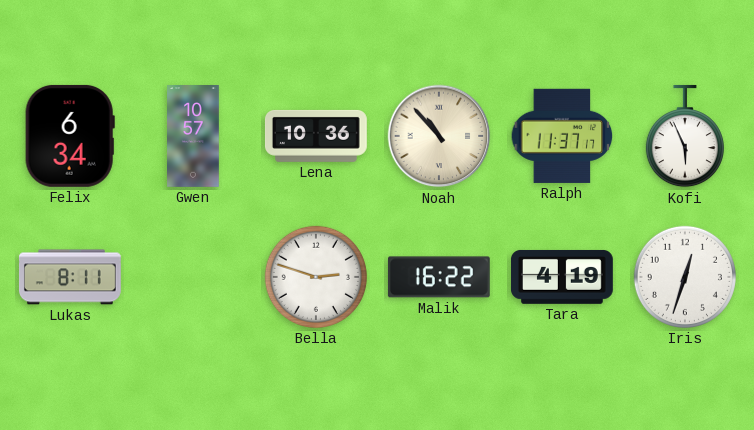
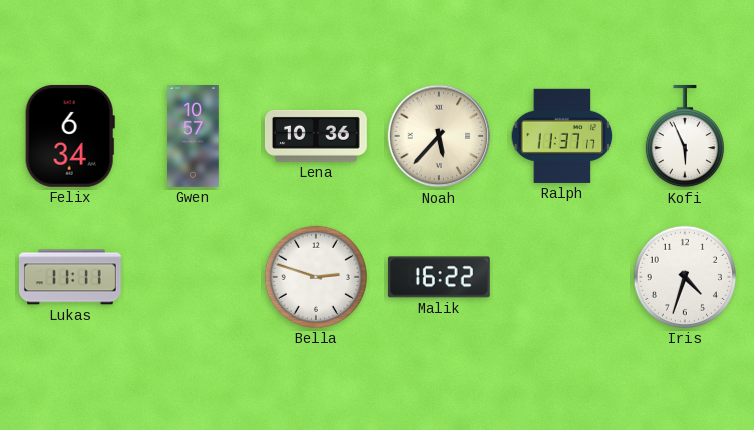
Noah: 10:53 -> 5:37
Lukas: 8:11 -> 11:11
Tara: 4:19 -> none
Iris: 12:33 -> 4:33
